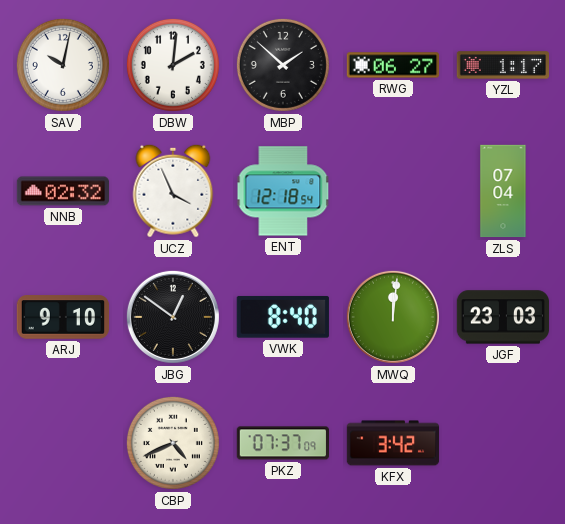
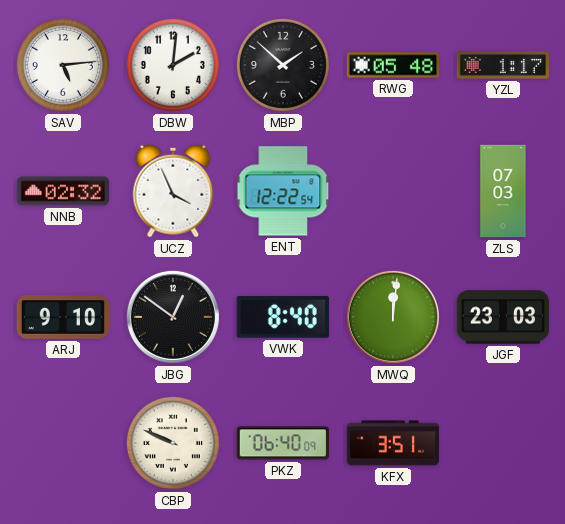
SAV: 10:02 -> 5:14
RWG: 06:27 -> 05:48
ENT: 12:18 -> 12:22
ZLS: 07:04 -> 07:03
CBP: 4:41 -> 9:49
PKZ: 07:37 -> 06:40
KFX: 3:42 -> 3:51
